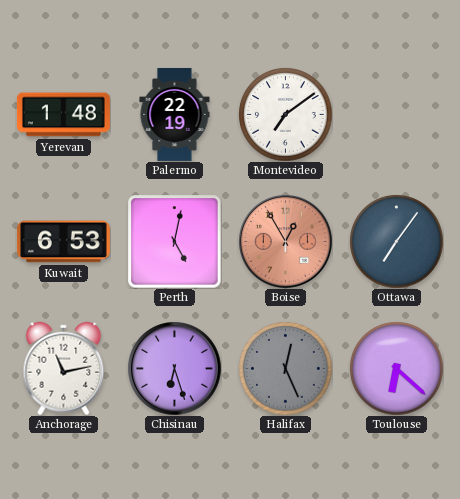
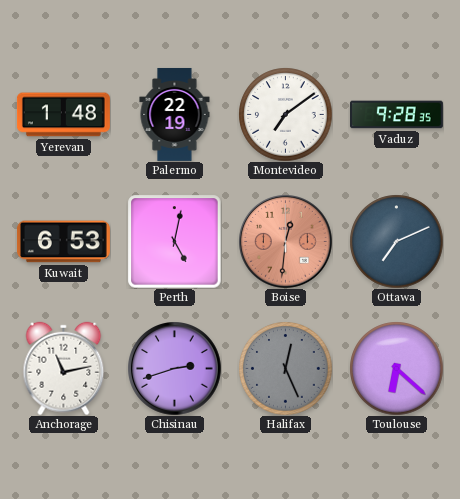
Vaduz: none -> 9:28
Boise: 12:55 -> 12:31
Ottawa: 7:06 -> 7:11
Chisinau: 6:27 -> 2:42
